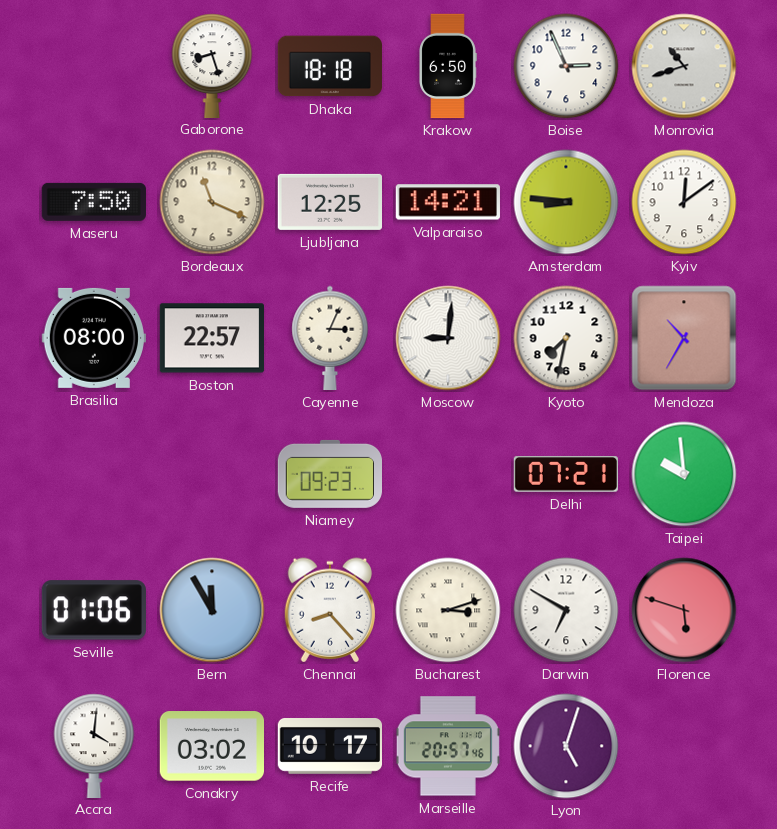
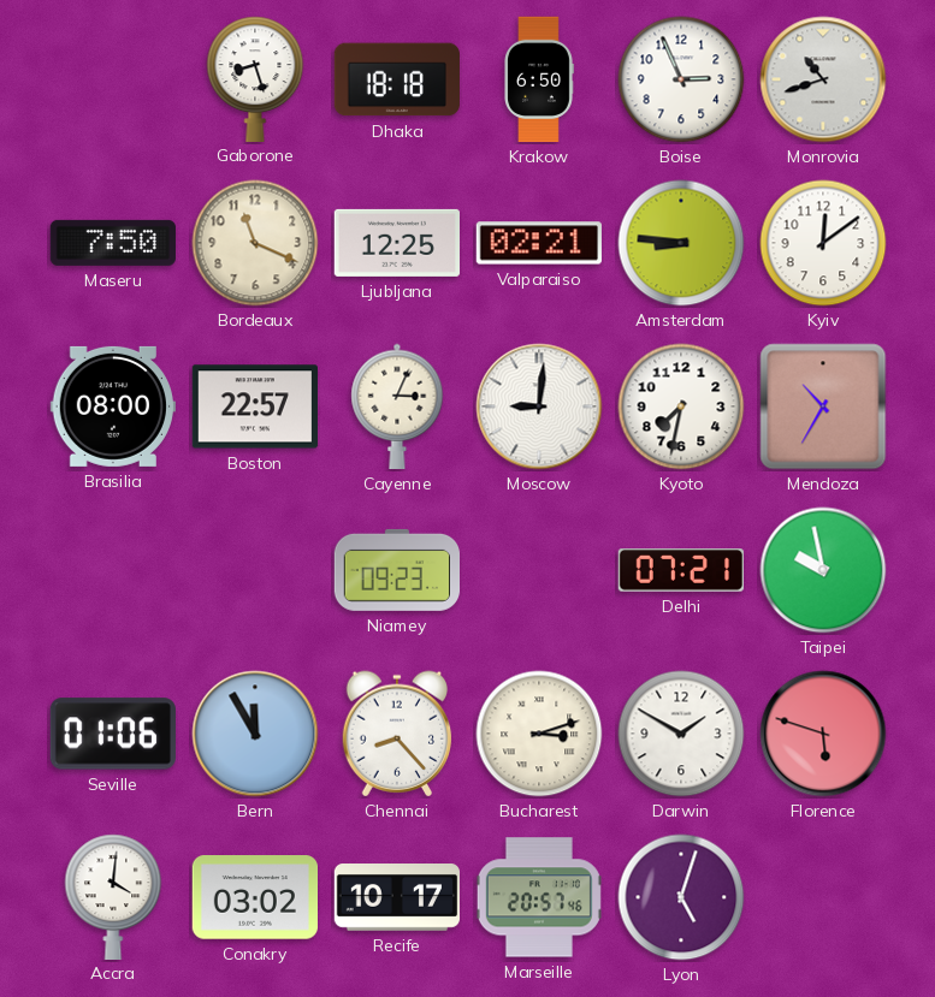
Valparaiso: 14:21 -> 02:21
Taipei: 9:59 -> 9:58
Darwin: 6:50 -> 1:50
